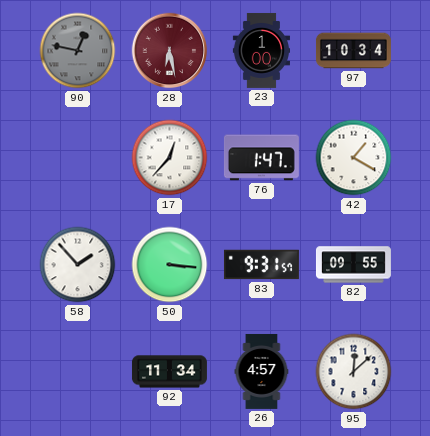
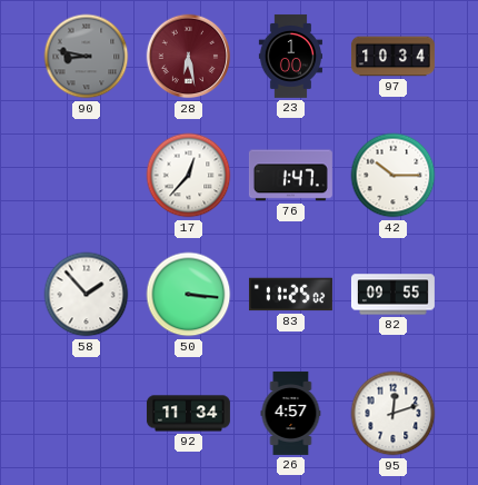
90: 12:47 -> 8:47
42: 1:20 -> 10:15
83: 9:31 -> 11:25
95: 12:08 -> 12:12
